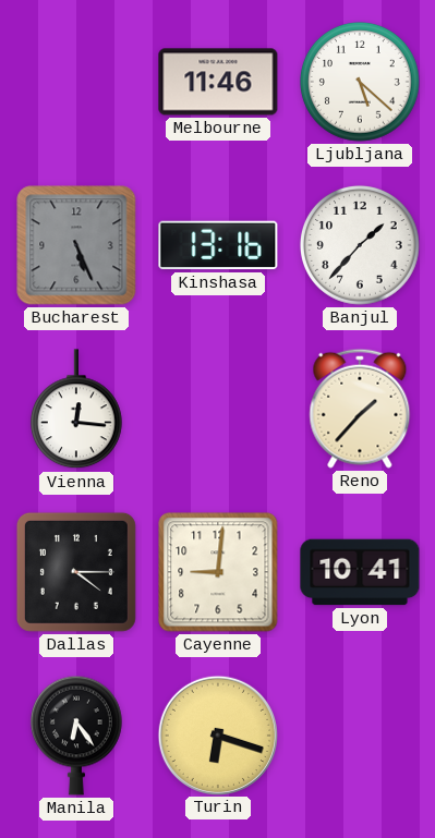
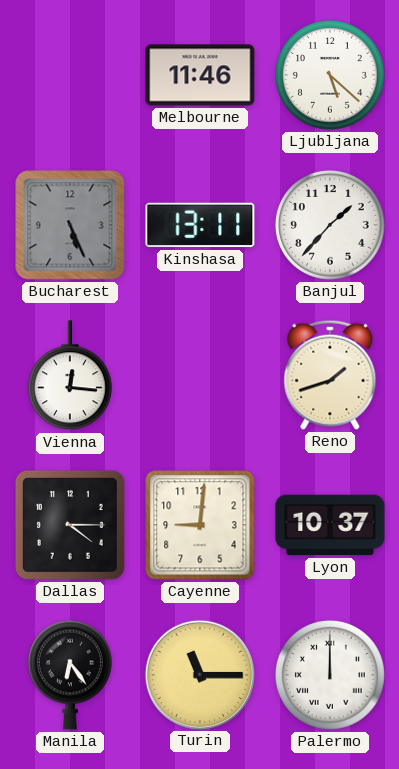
Kinshasa: 13:16 -> 13:11
Reno: 1:37 -> 1:42
Lyon: 10:41 -> 10:37
Turin: 6:18 -> 11:15
Palermo: none -> 12:00
